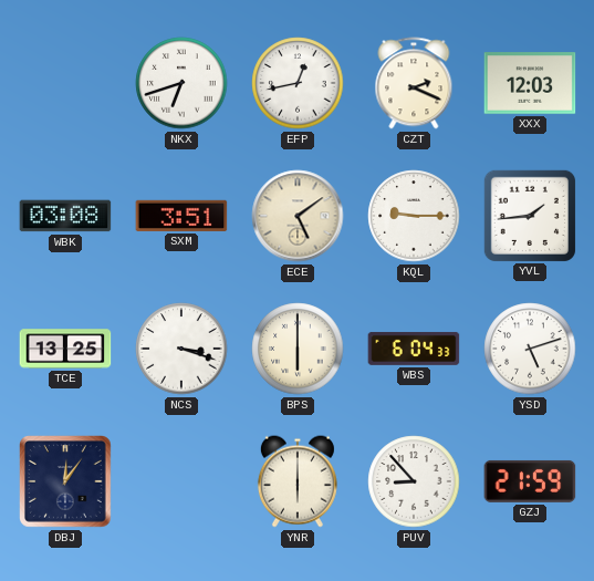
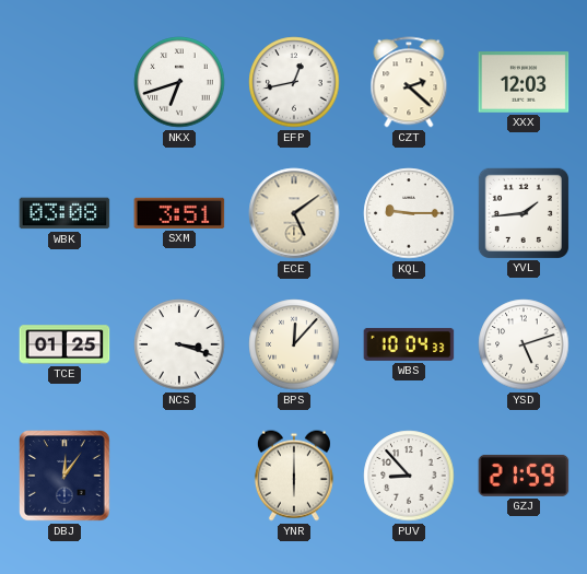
CZT: 2:19 -> 2:22
TCE: 13:25 -> 01:25
BPS: 6:00 -> 12:07
WBS: 6:04 -> 10:04
